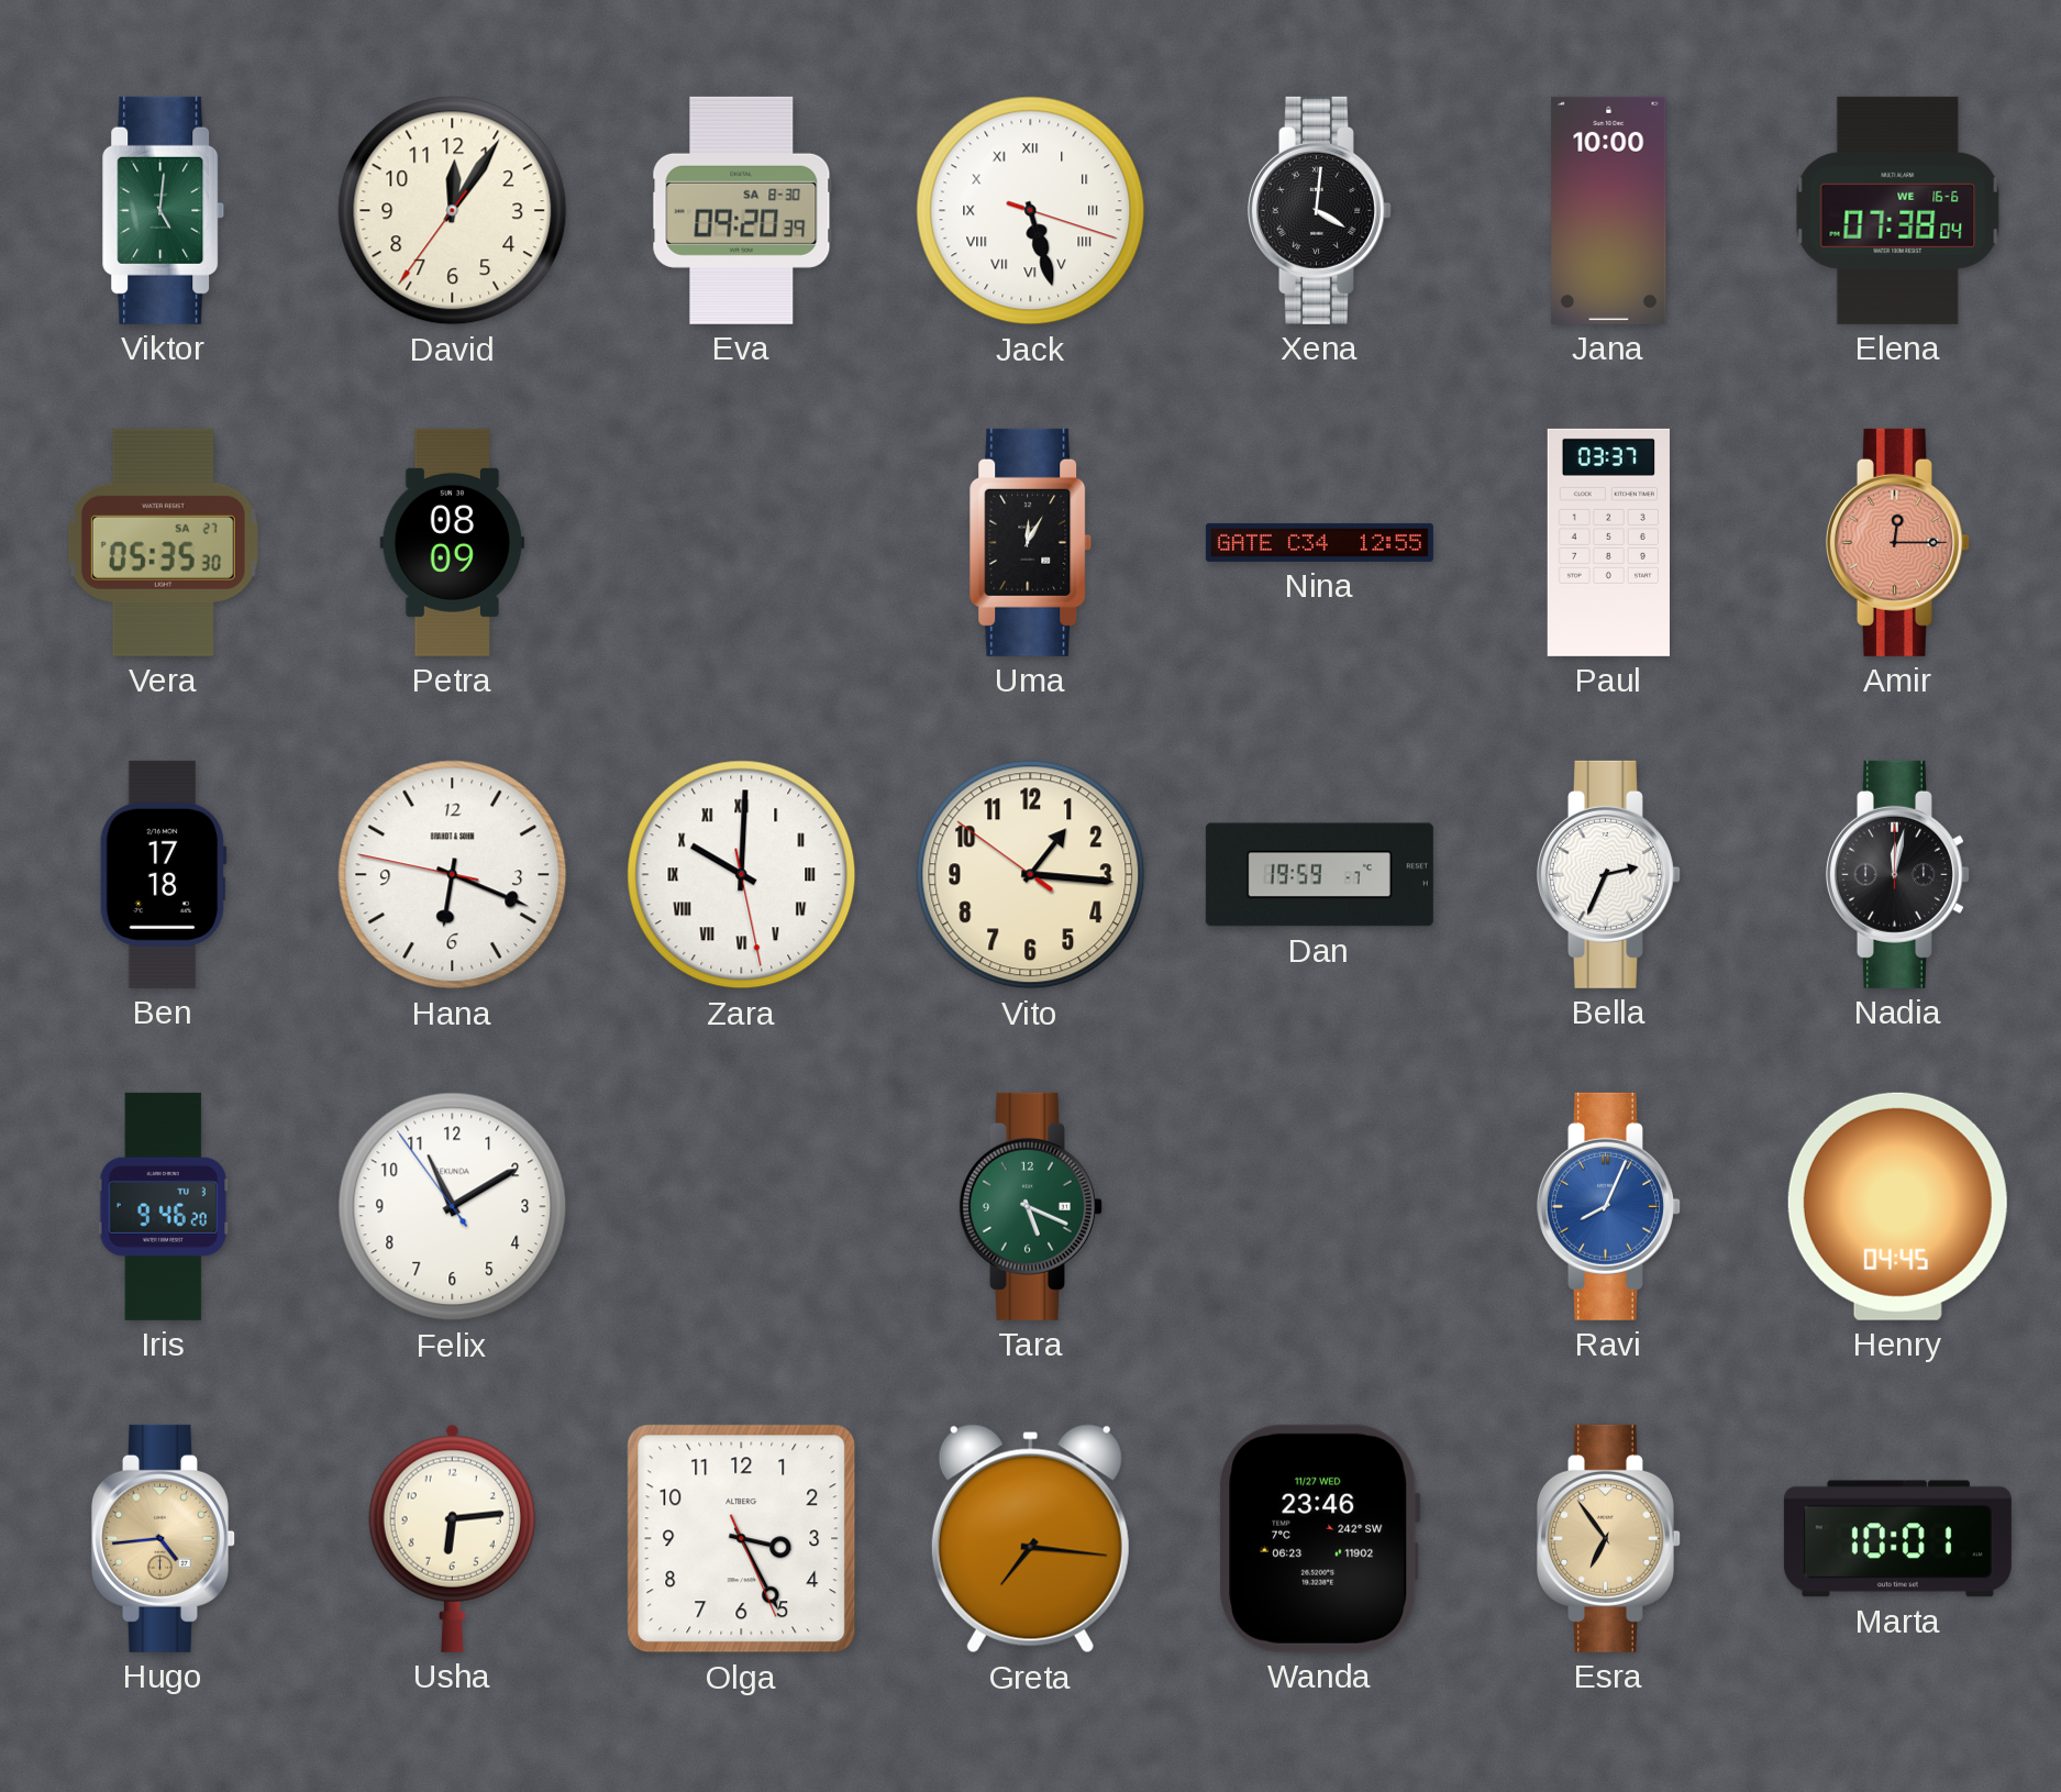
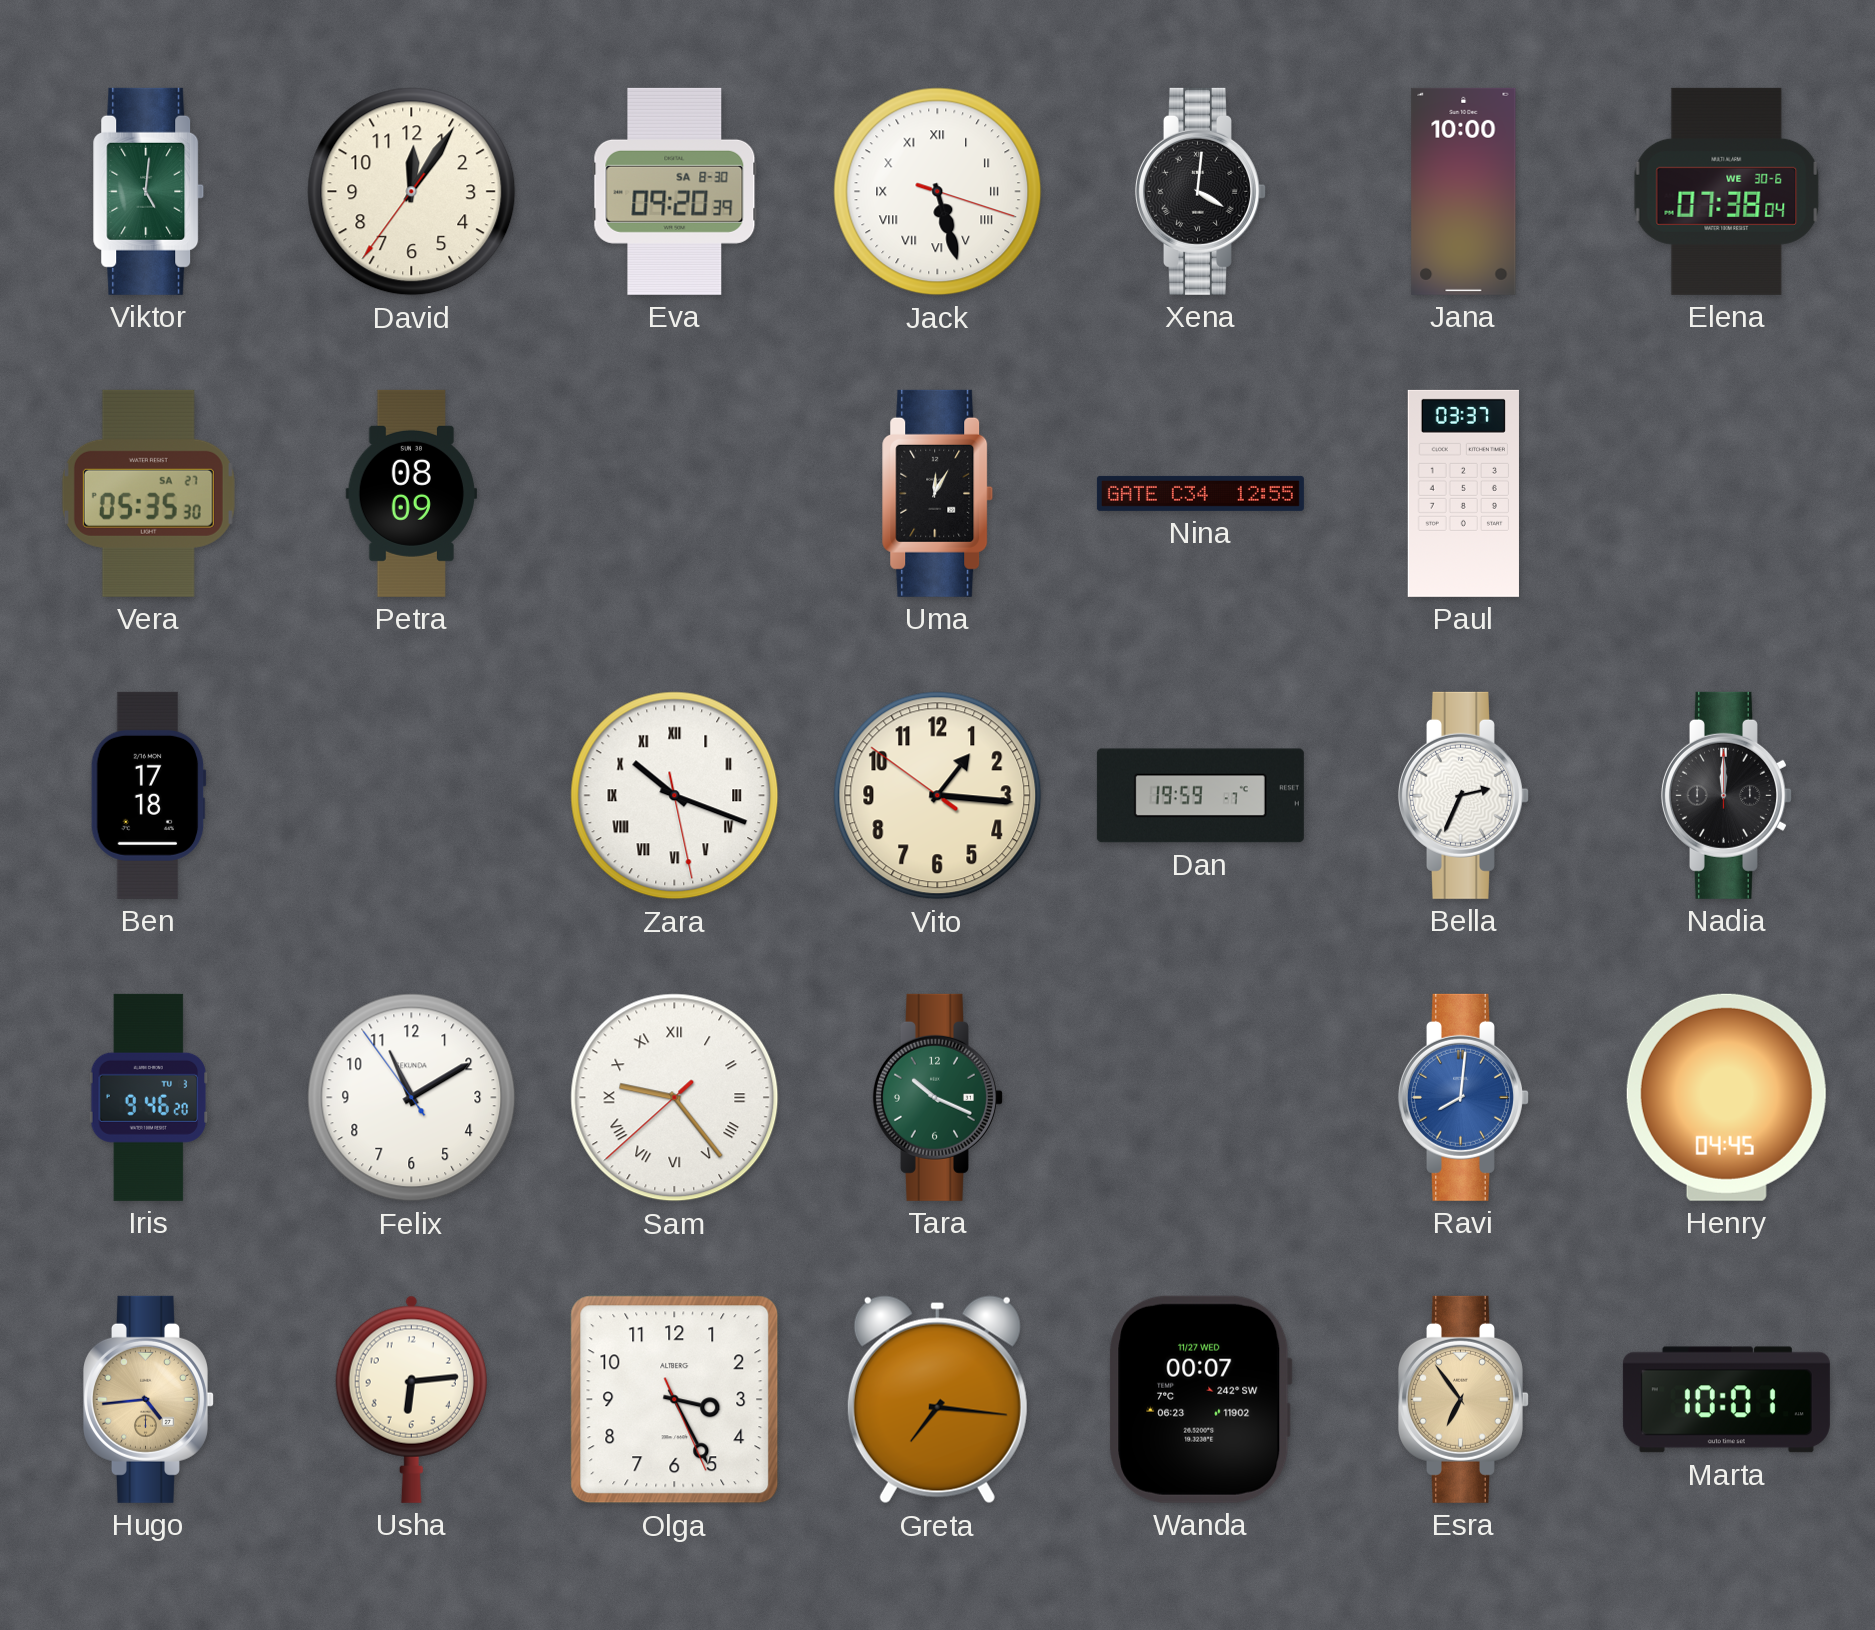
Elena date: WE 16-6 -> WE 30-6
Amir: 12:15 -> none
Hana: 6:18 -> none
Zara: 10:00 -> 10:18
Nadia: 12:02 -> 12:00
Sam: none -> 9:23
Tara: 5:19 -> 10:19
Ravi: 8:04 -> 8:01
Wanda: 23:46 -> 00:07
